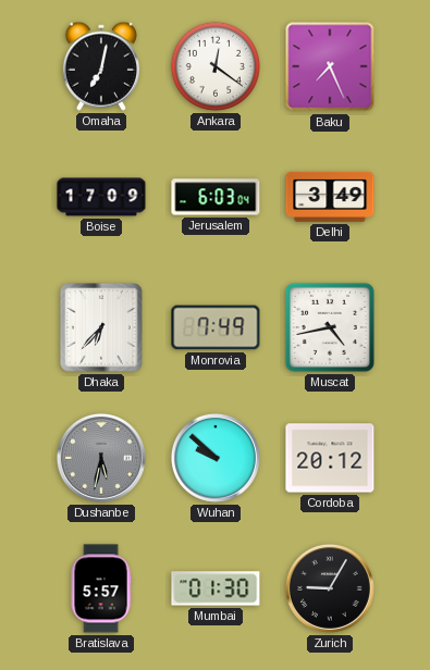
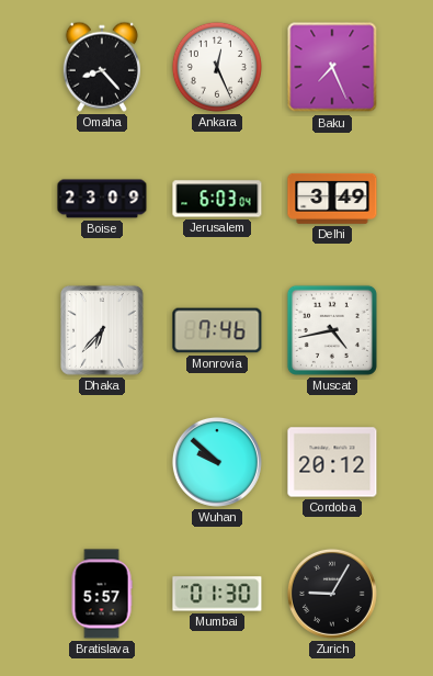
Omaha: 7:02 -> 8:23
Ankara: 12:21 -> 12:26
Boise: 17:09 -> 23:09
Monrovia: 7:49 -> 7:46
Dushanbe: 5:32 -> none
